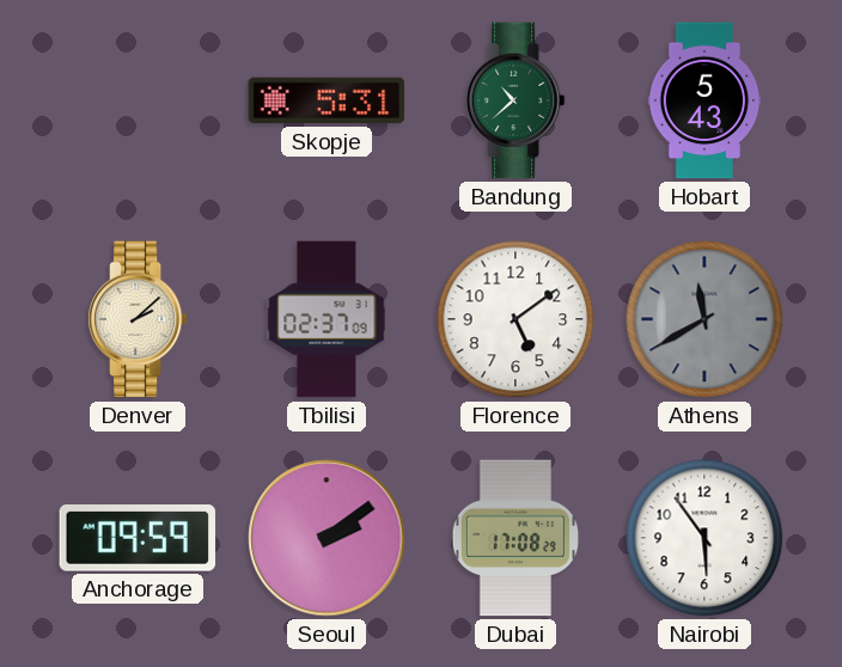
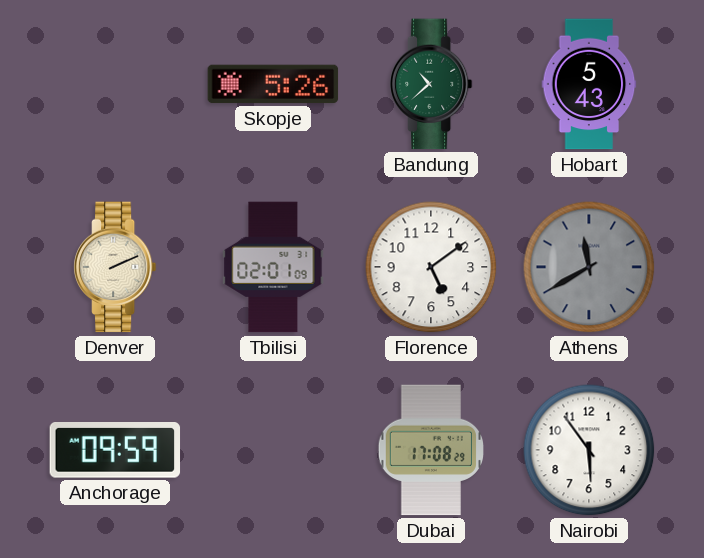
Skopje: 5:31 -> 5:26
Denver: 2:08 -> 2:11
Tbilisi: 02:37 -> 02:01
Seoul: 2:09 -> none
